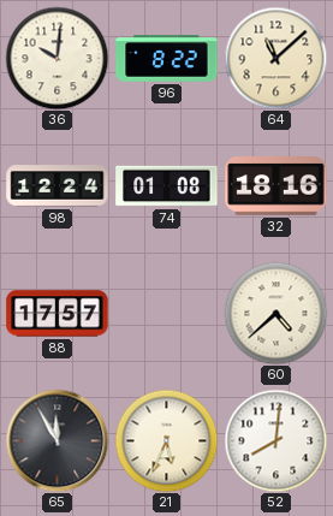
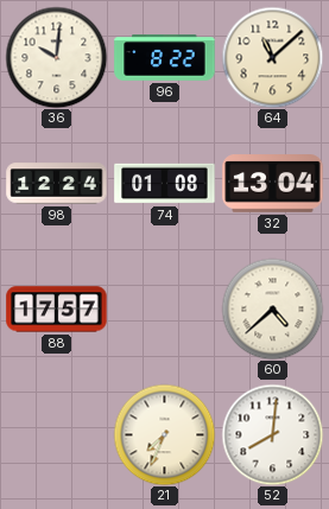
32: 18:16 -> 13:04
65: 11:55 -> none
21: 5:34 -> 7:34
